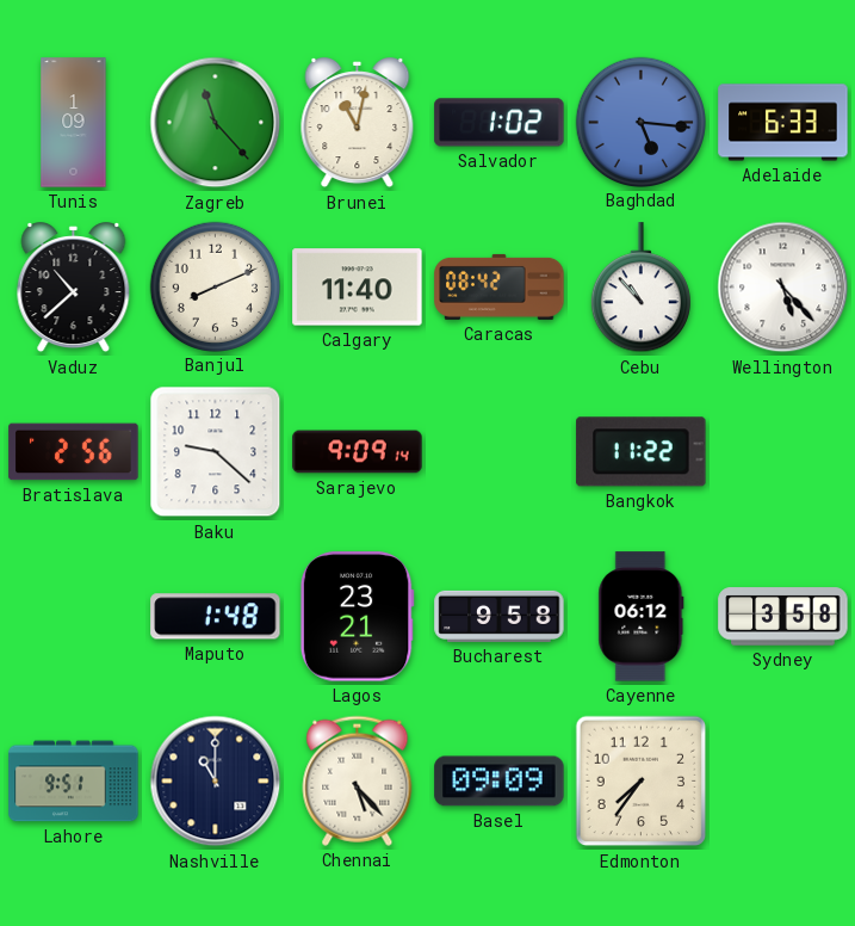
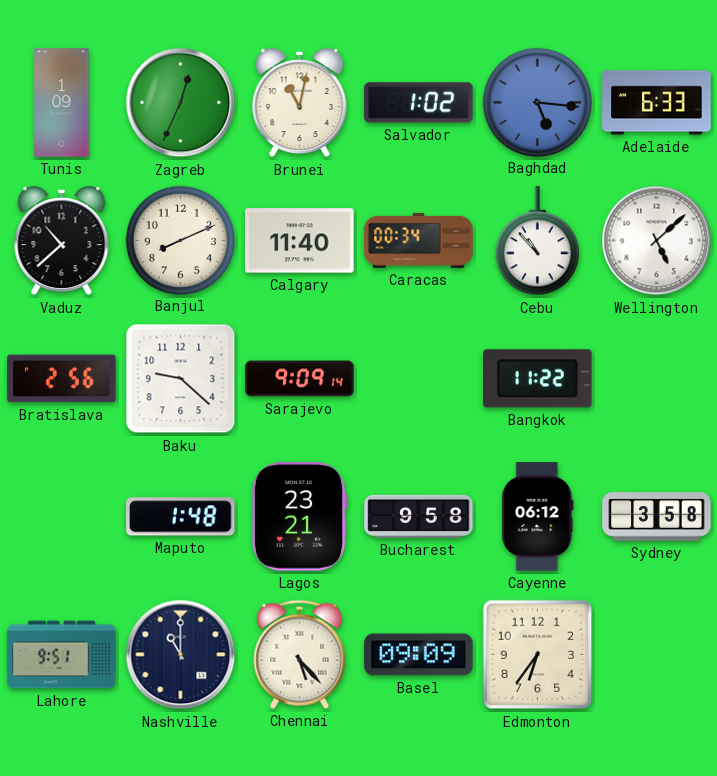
Zagreb: 11:23 -> 12:34
Caracas: 08:42 -> 00:34
Wellington: 5:23 -> 5:08
Edmonton: 7:36 -> 6:36
